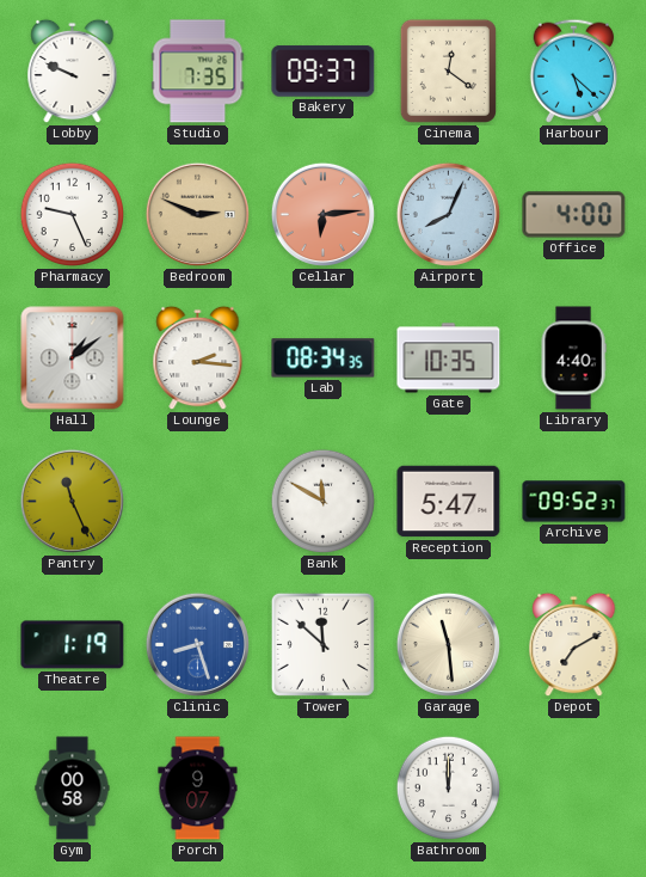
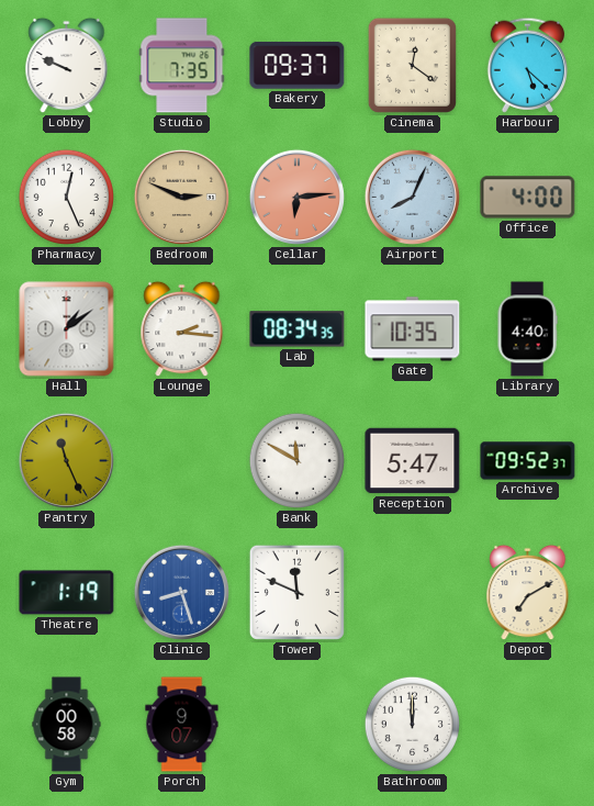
Pharmacy: 9:26 -> 12:26
Tower: 11:52 -> 11:49
Garage: 11:29 -> none
